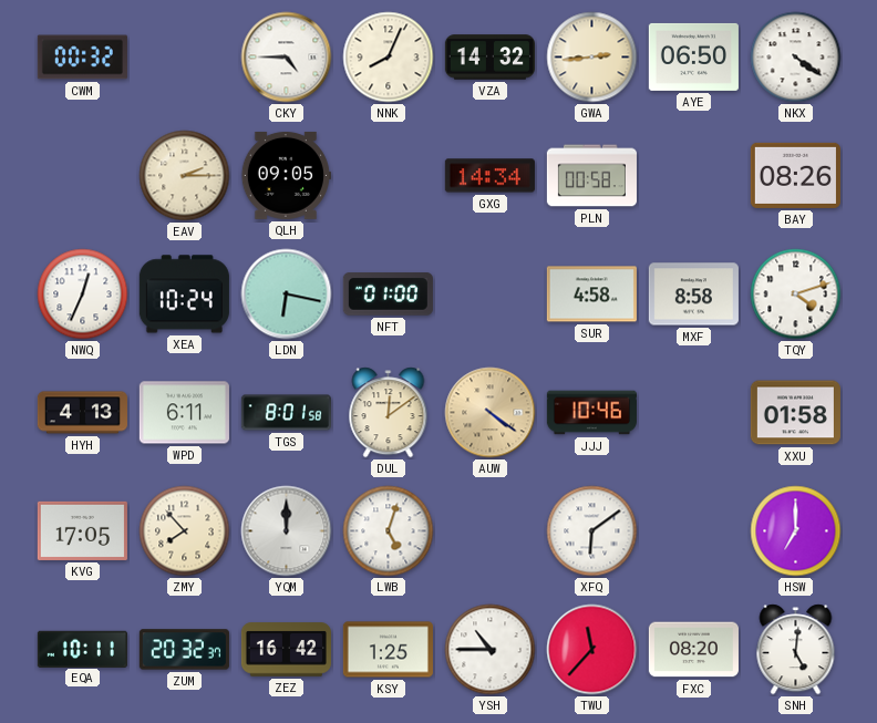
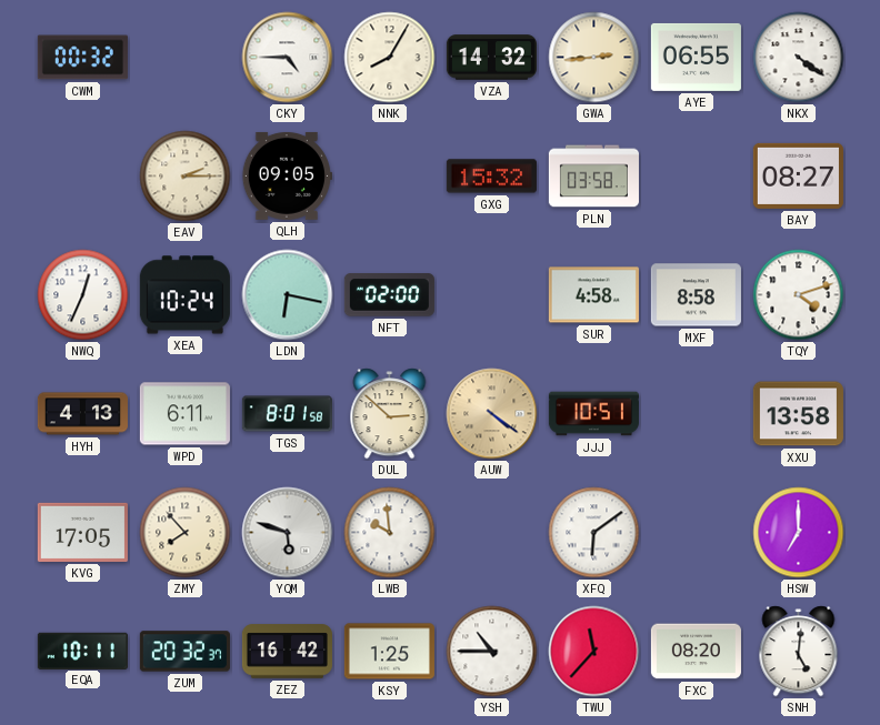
NNK: 8:04 -> 8:05
AYE: 06:50 -> 06:55
GXG: 14:34 -> 15:32
PLN: 00:58 -> 03:58
BAY: 08:26 -> 08:27
NFT: 01:00 -> 02:00
DUL: 12:09 -> 2:52
JJJ: 10:46 -> 10:51
XXU: 01:58 -> 13:58
YQM: 12:00 -> 5:48
LWB: 5:03 -> 9:59
